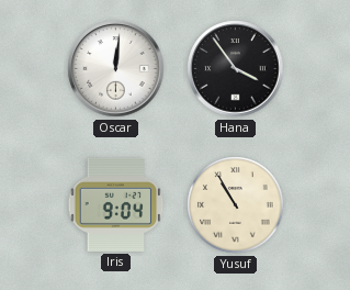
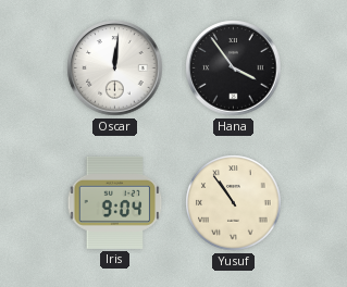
Yusuf: 10:55 -> 10:54
